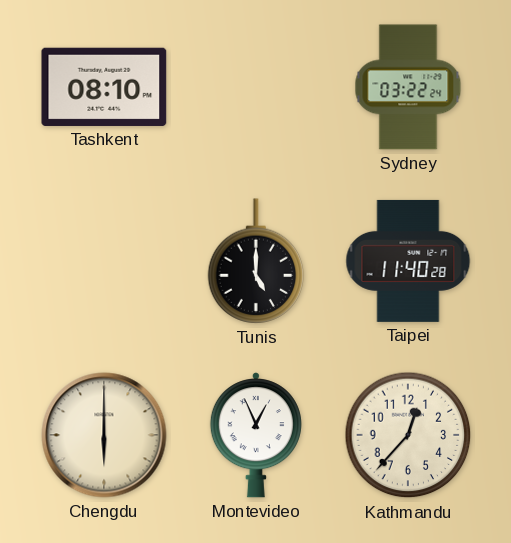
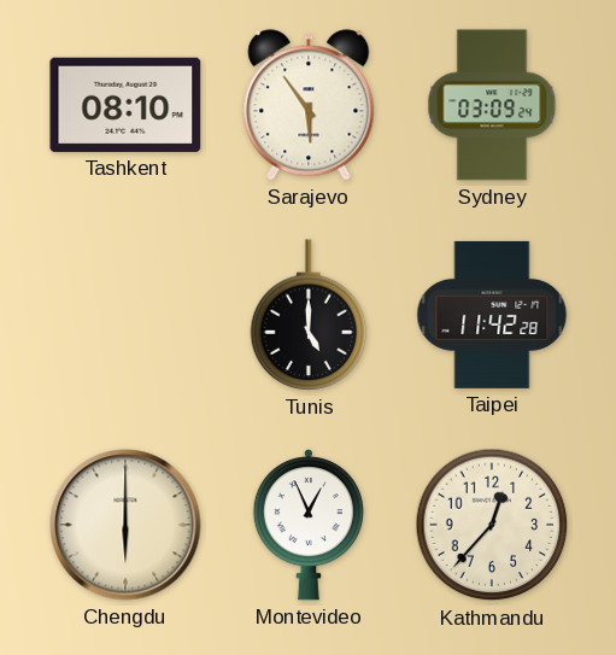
Sarajevo: none -> 5:54
Sydney: 03:22 -> 03:09
Taipei: 11:40 -> 11:42
